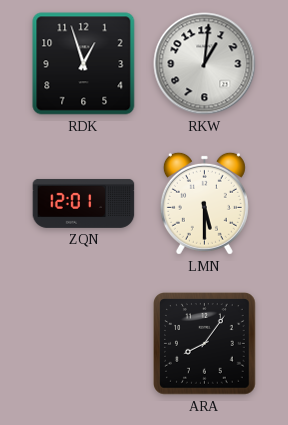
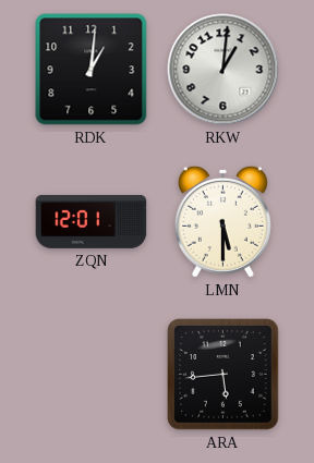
RDK: 12:57 -> 1:01
ARA: 8:06 -> 5:44
